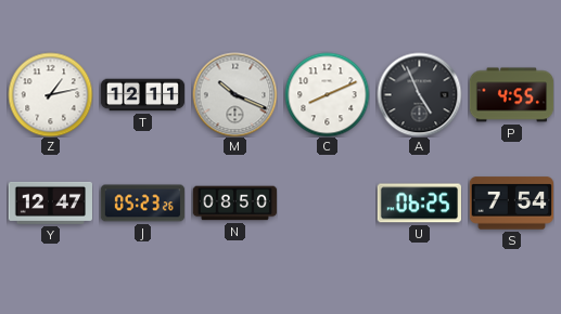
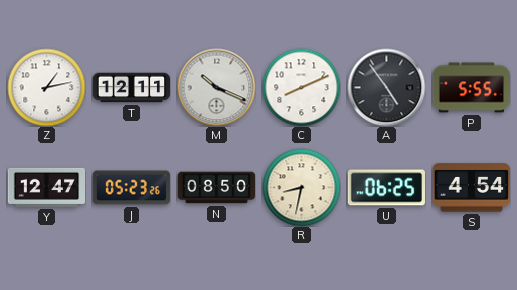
A: 4:56 -> 4:54
P: 4:55 -> 5:55
R: none -> 8:32
S: 7:54 -> 4:54
